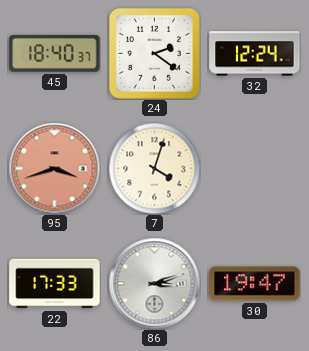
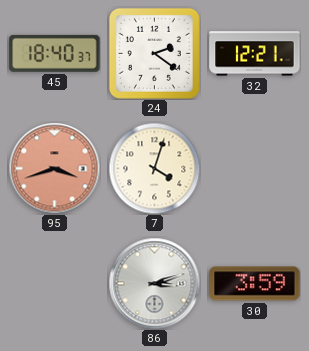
32: 12:24 -> 12:21
22: 17:33 -> none
30: 19:47 -> 3:59
